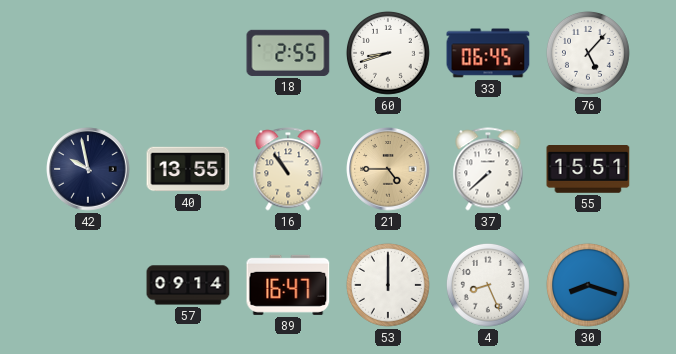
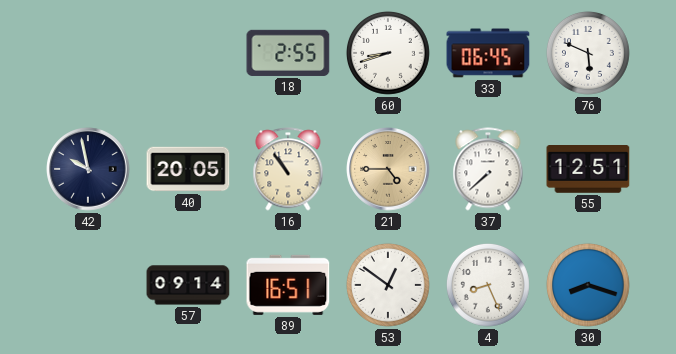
76: 5:07 -> 5:49
40: 13:55 -> 20:05
55: 15:51 -> 12:51
89: 16:47 -> 16:51
53: 12:00 -> 12:51
